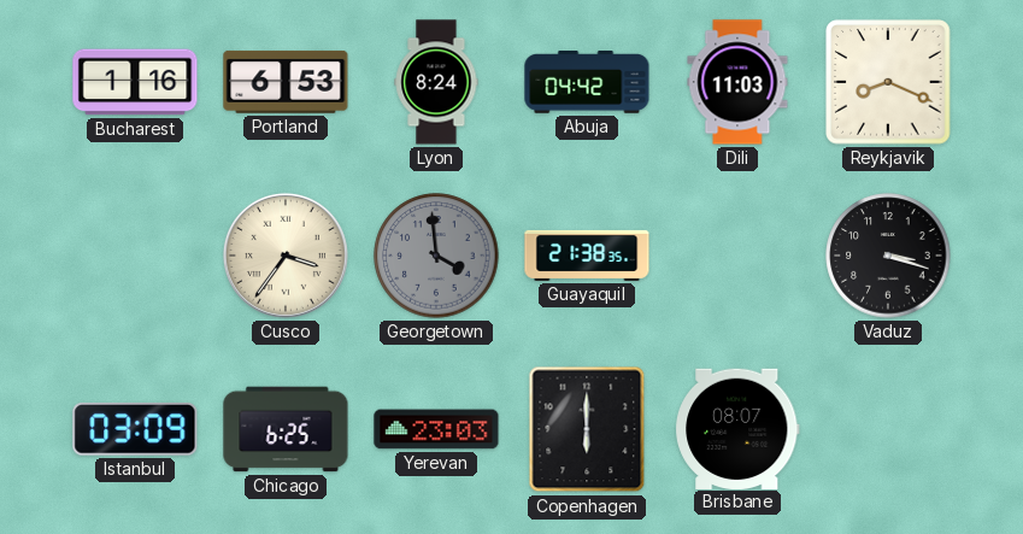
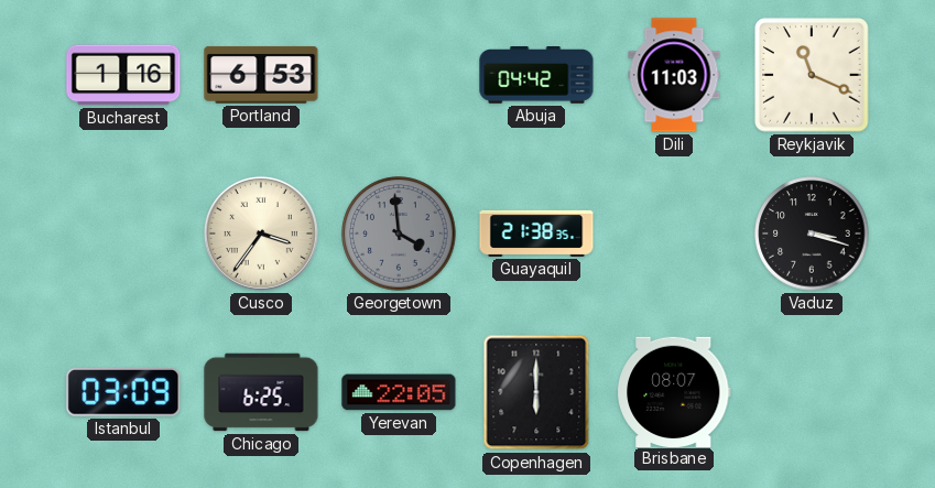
Lyon: 8:24 -> none
Reykjavik: 8:19 -> 11:19
Yerevan: 23:03 -> 22:05
